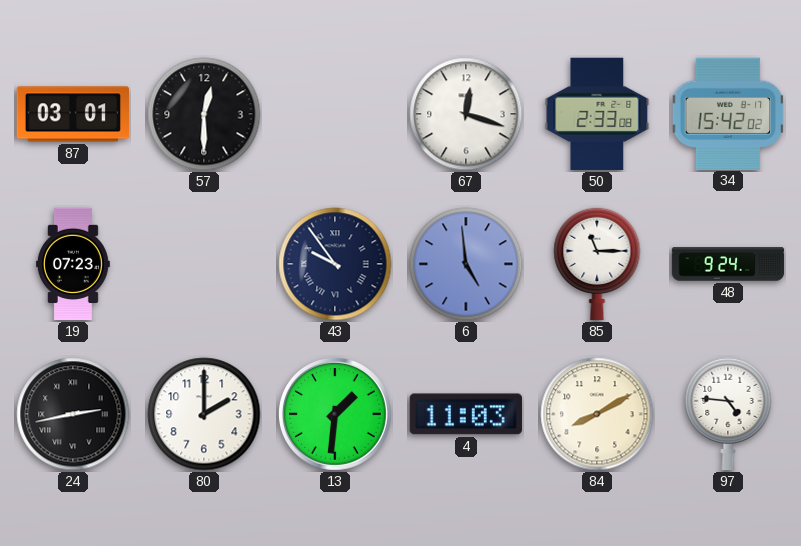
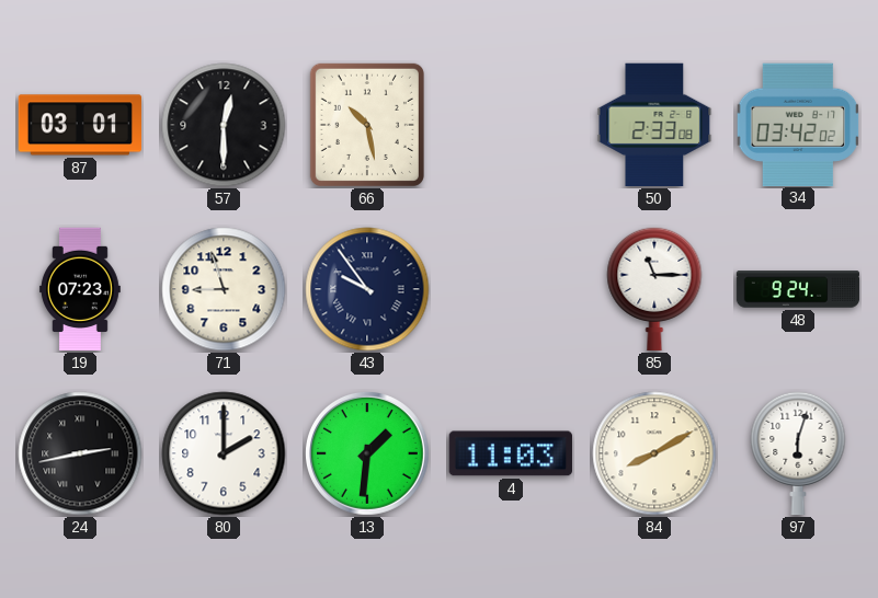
66: none -> 10:28
67: 12:18 -> none
34: 15:42 -> 03:42
71: none -> 8:57
6: 4:59 -> none
97: 4:46 -> 6:03
